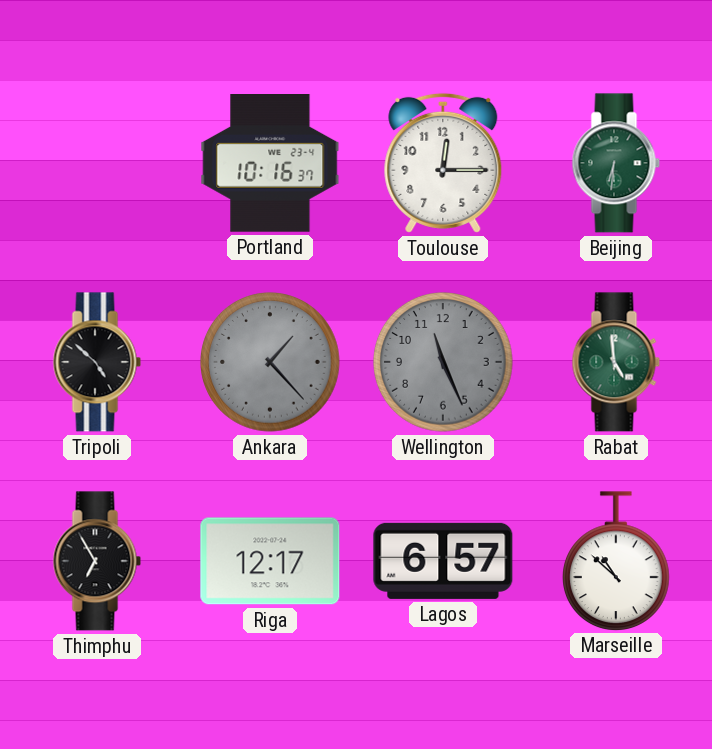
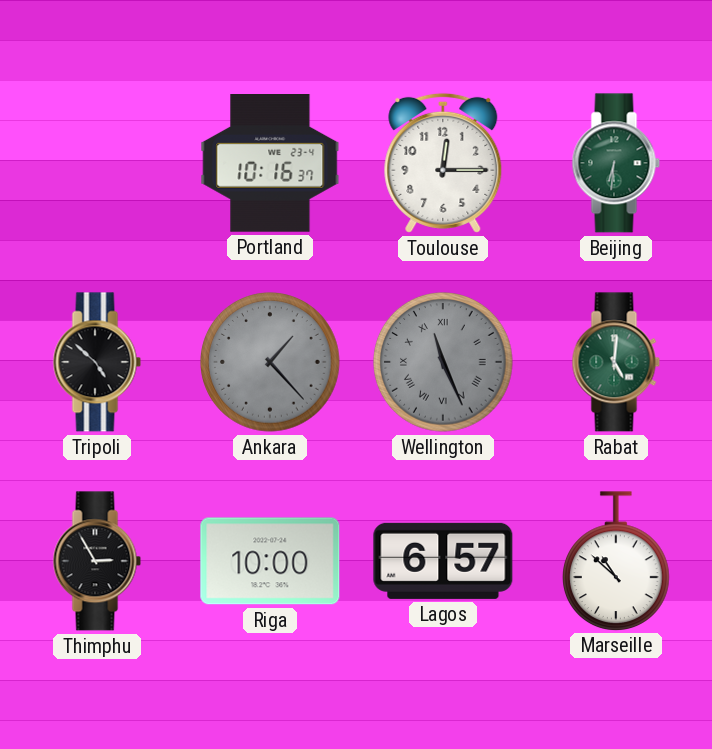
Wellington numerals: Arabic -> Roman
Rabat: 4:59 -> 5:01
Thimphu: 6:55 -> 2:55
Riga: 12:17 -> 10:00
